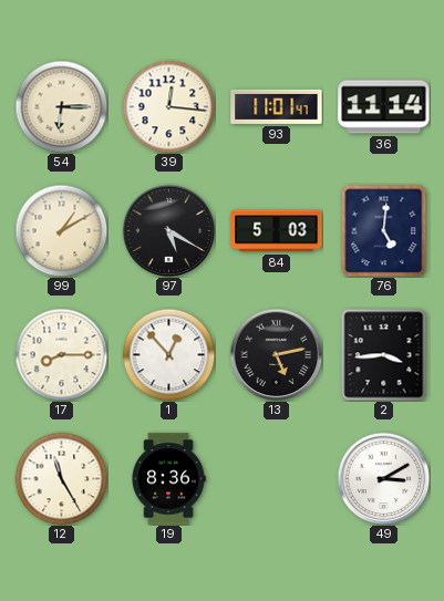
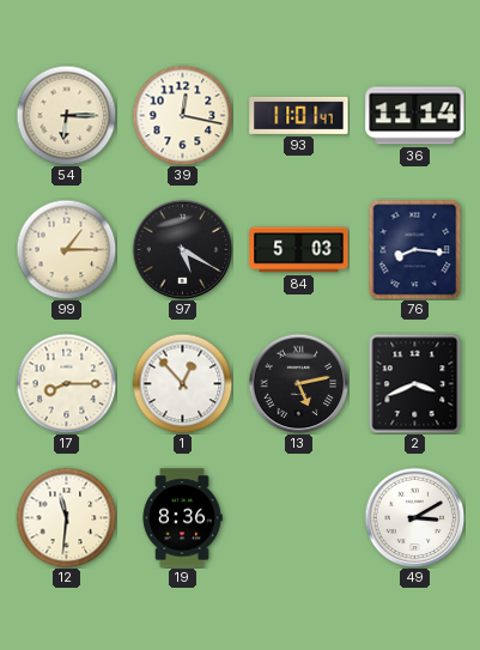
39: 12:16 -> 12:17
99: 1:10 -> 1:15
76: 5:01 -> 8:16
2: 3:44 -> 3:41
12: 11:25 -> 11:31
